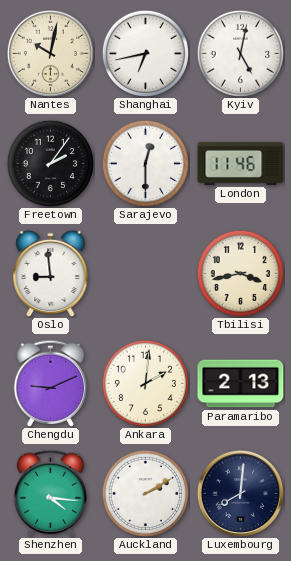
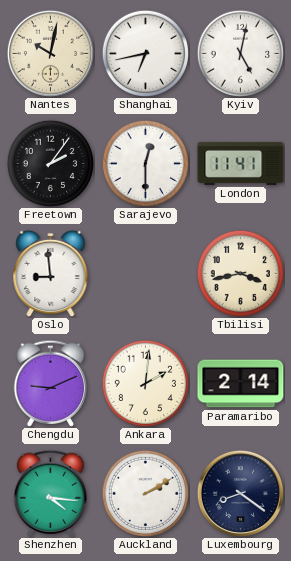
London: 11:46 -> 11:41
Paramaribo: 2:13 -> 2:14
Luxembourg: 8:01 -> 8:21
